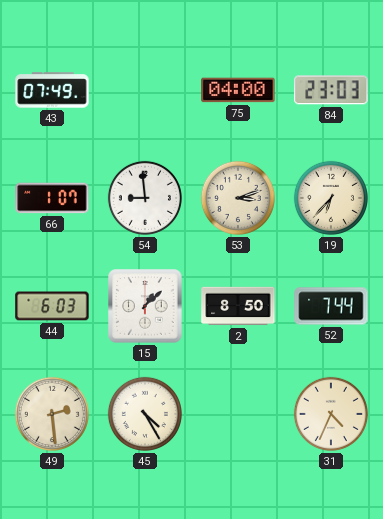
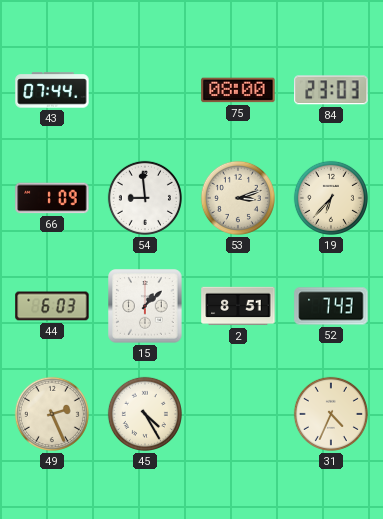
43: 07:49 -> 07:44
75: 04:00 -> 08:00
66: 1:07 -> 1:09
2: 8:50 -> 8:51
52: 7:44 -> 7:43
49: 2:29 -> 2:26
